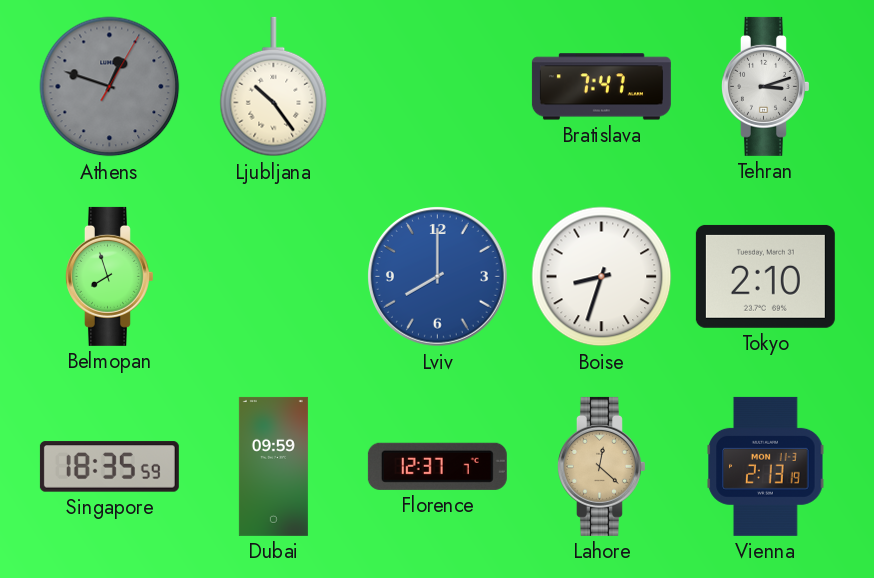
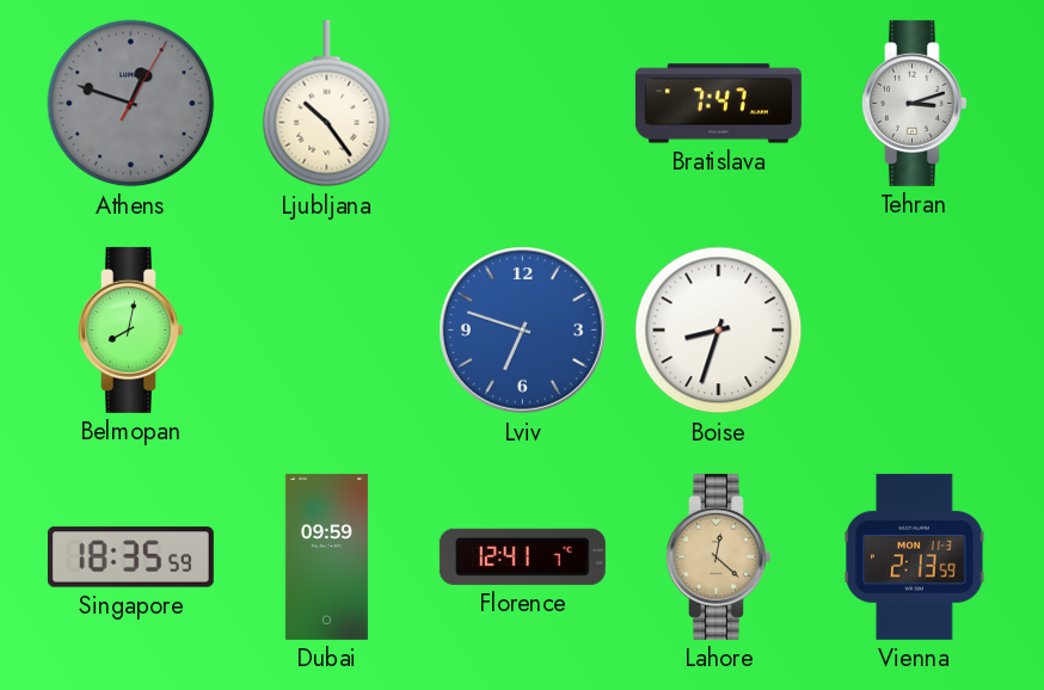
Belmopan: 7:57 -> 8:02
Lviv: 8:00 -> 6:48
Tokyo: 2:10 -> none
Florence: 12:37 -> 12:41
Vienna: 2:13:19 -> 2:13:59
